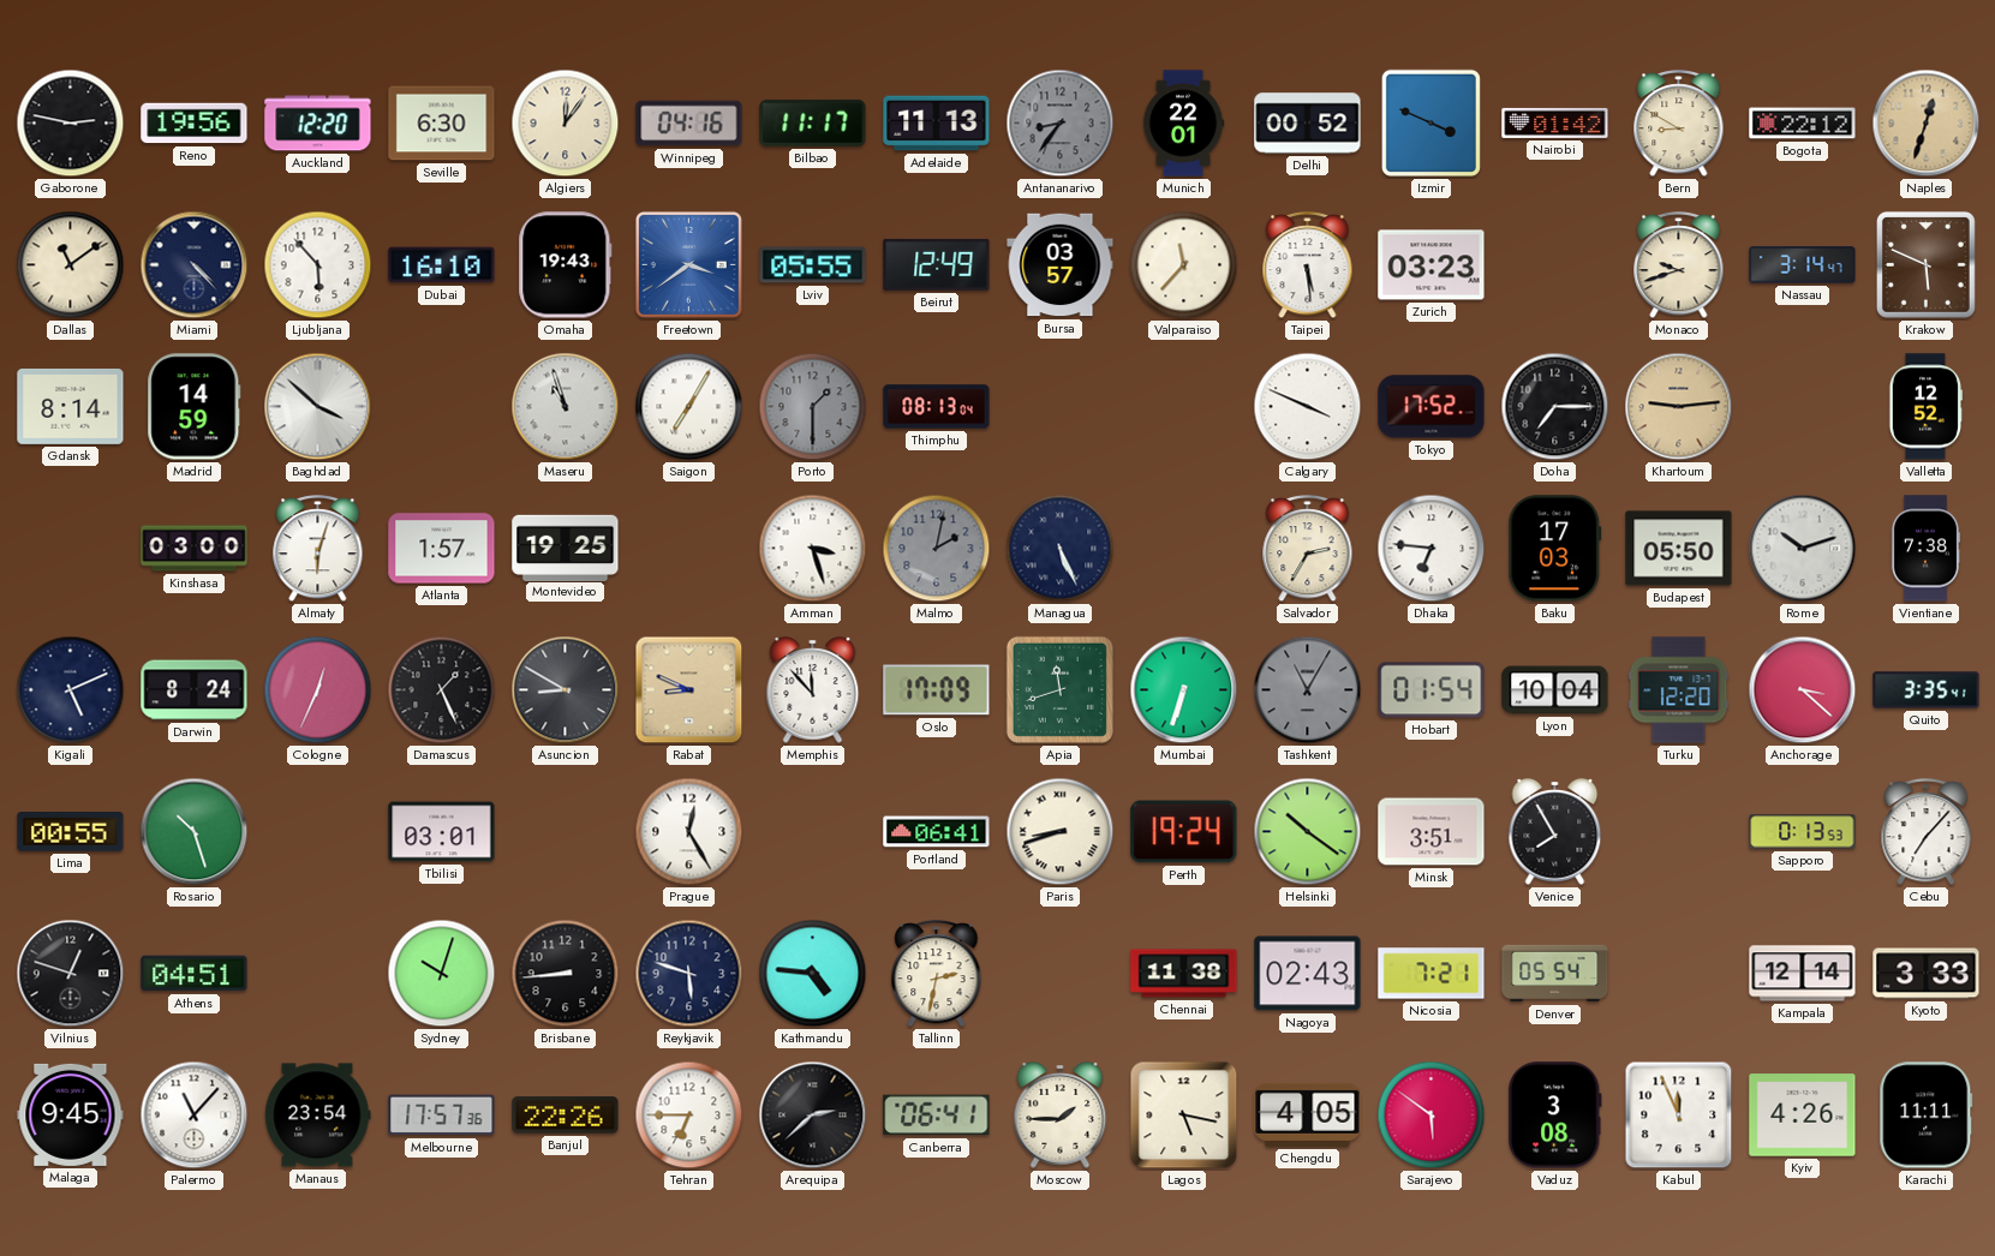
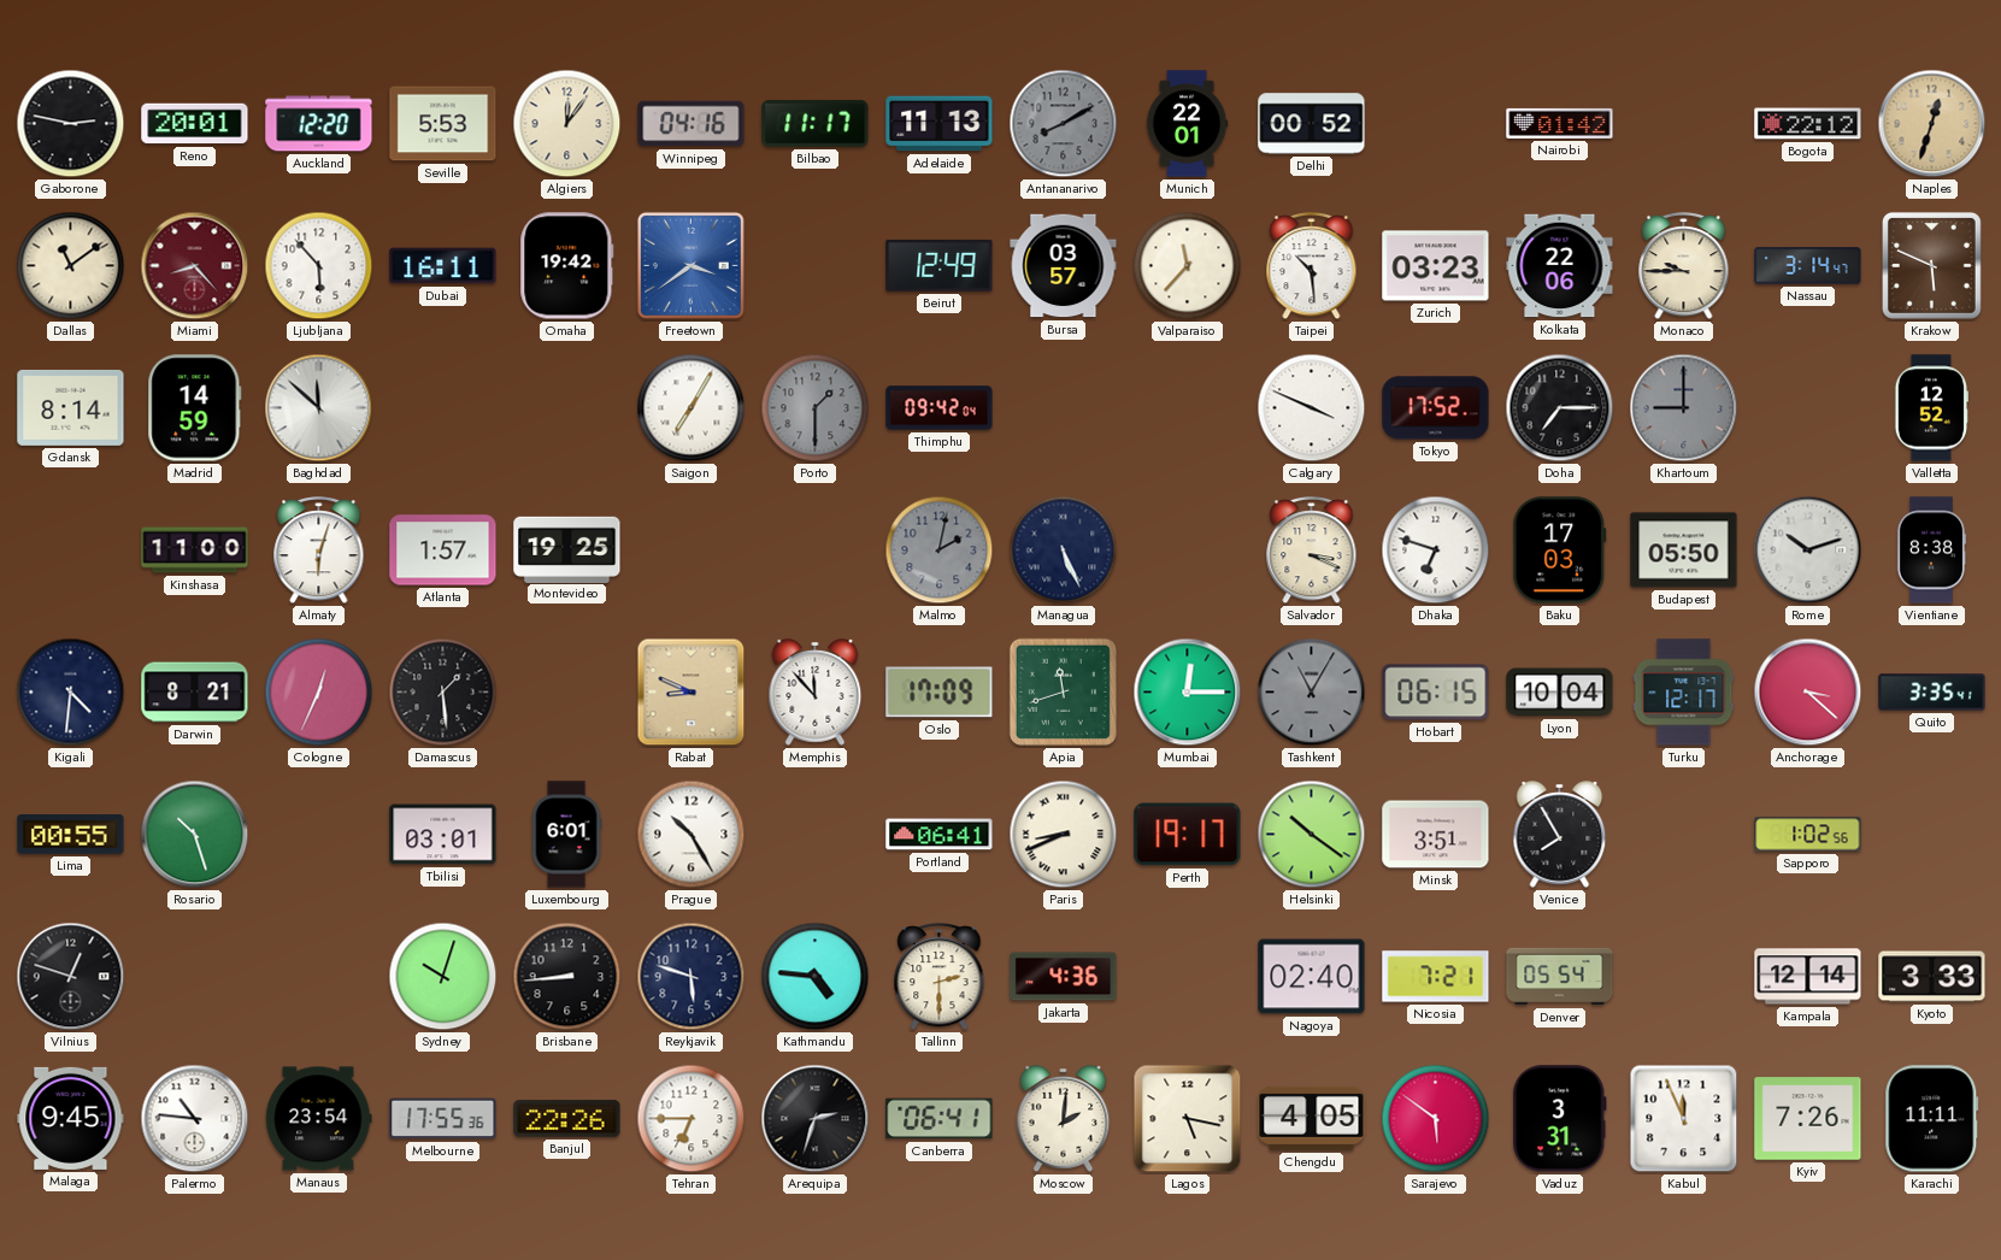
Reno: 19:56 -> 20:01
Seville: 6:30 -> 5:53
Antananarivo: 8:36 -> 8:10
Izmir: 3:49 -> none
Bern: 8:50 -> none
Miami: 4:23 -> 8:23
Miami dial: navy -> burgundy
Dubai: 16:10 -> 16:11
Omaha: 19:43 -> 19:42
Lviv: 05:55 -> none
Taipei: 5:29 -> 10:29
Kolkata: none -> 22:06
Monaco: 9:42 -> 9:45
Baghdad: 3:52 -> 11:52
Maseru: 10:57 -> none
Thimphu: 08:13 -> 09:42
Khartoum: 9:14 -> 9:00
Khartoum dial: champagne -> grey
Kinshasa: 03:00 -> 11:00
Amman: 3:27 -> none
Salvador: 2:35 -> 3:19
Dhaka: 6:46 -> 6:48
Vientiane: 7:38 -> 8:38
Kigali: 5:11 -> 4:31
Darwin: 8:24 -> 8:21
Damascus: 1:26 -> 1:29
Asuncion: 8:50 -> none
Mumbai: 6:33 -> 12:15
Hobart: 01:54 -> 06:15
Turku: 12:20 -> 12:17
Luxembourg: none -> 6:01
Prague: 12:25 -> 10:25
Paris: 8:42 -> 8:41
Perth: 19:24 -> 19:17
Sapporo: 0:13 -> 1:02
Cebu: 7:07 -> none
Athens: 04:51 -> none
Tallinn: 2:32 -> 2:30
Jakarta: none -> 4:36
Chennai: 11:38 -> none
Nagoya: 02:43 -> 02:40
Palermo: 11:07 -> 10:46
Melbourne: 17:57 -> 17:55
Arequipa: 2:38 -> 2:33
Moscow: 1:45 -> 2:01
Vaduz: 3:08 -> 3:31
Kyiv: 4:26 -> 7:26
